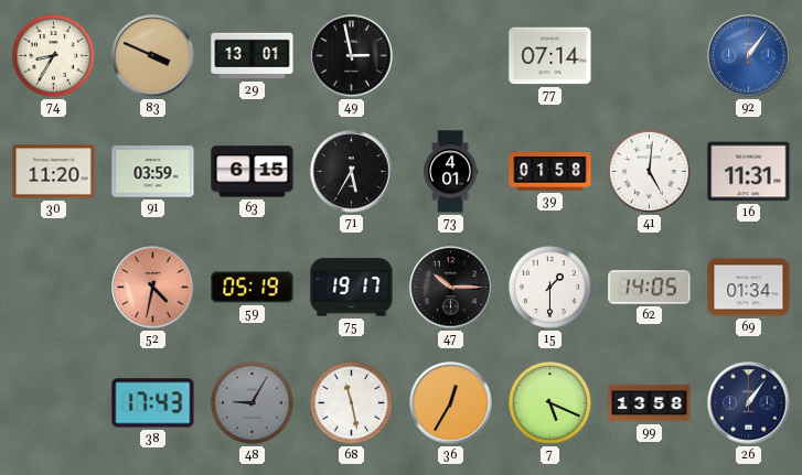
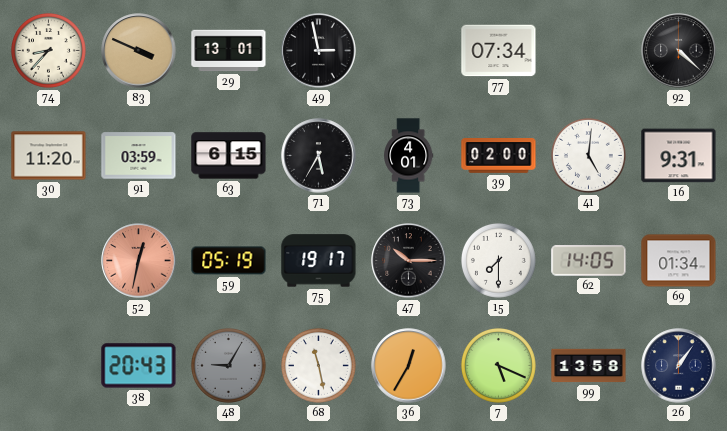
74: 8:35 -> 8:37
77: 07:14 -> 07:34
92: 1:06 -> 4:22
92 dial: blue -> black
39: 01:58 -> 02:00
16: 11:31 -> 9:31
52: 4:32 -> 12:32
15: 1:30 -> 7:30
38: 17:43 -> 20:43
